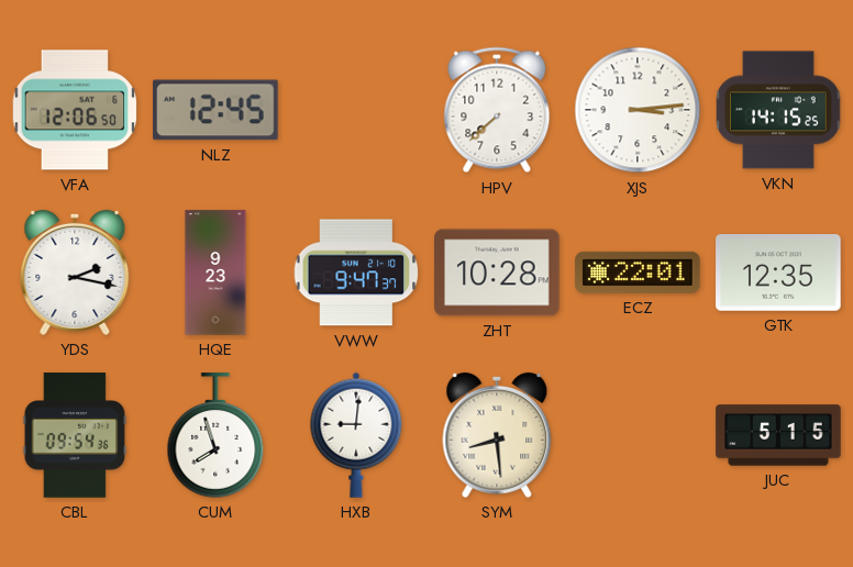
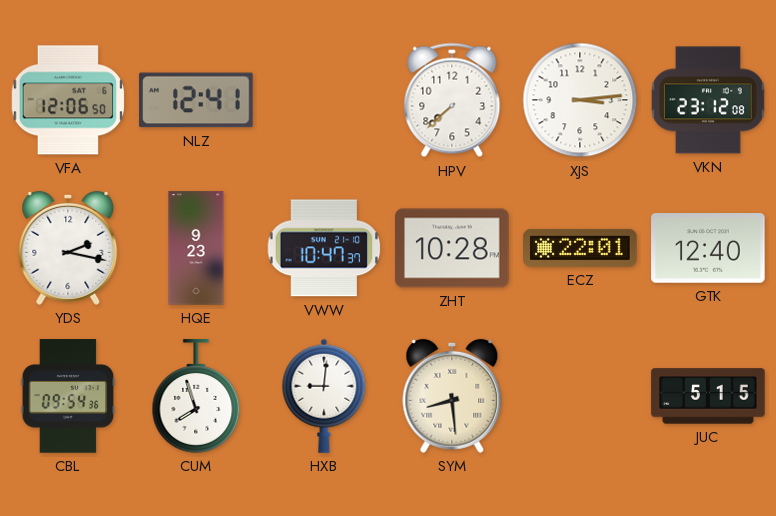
NLZ: 12:45 -> 12:41
VKN: 14:15 -> 23:12
VWW: 9:47 -> 10:47
GTK: 12:35 -> 12:40
